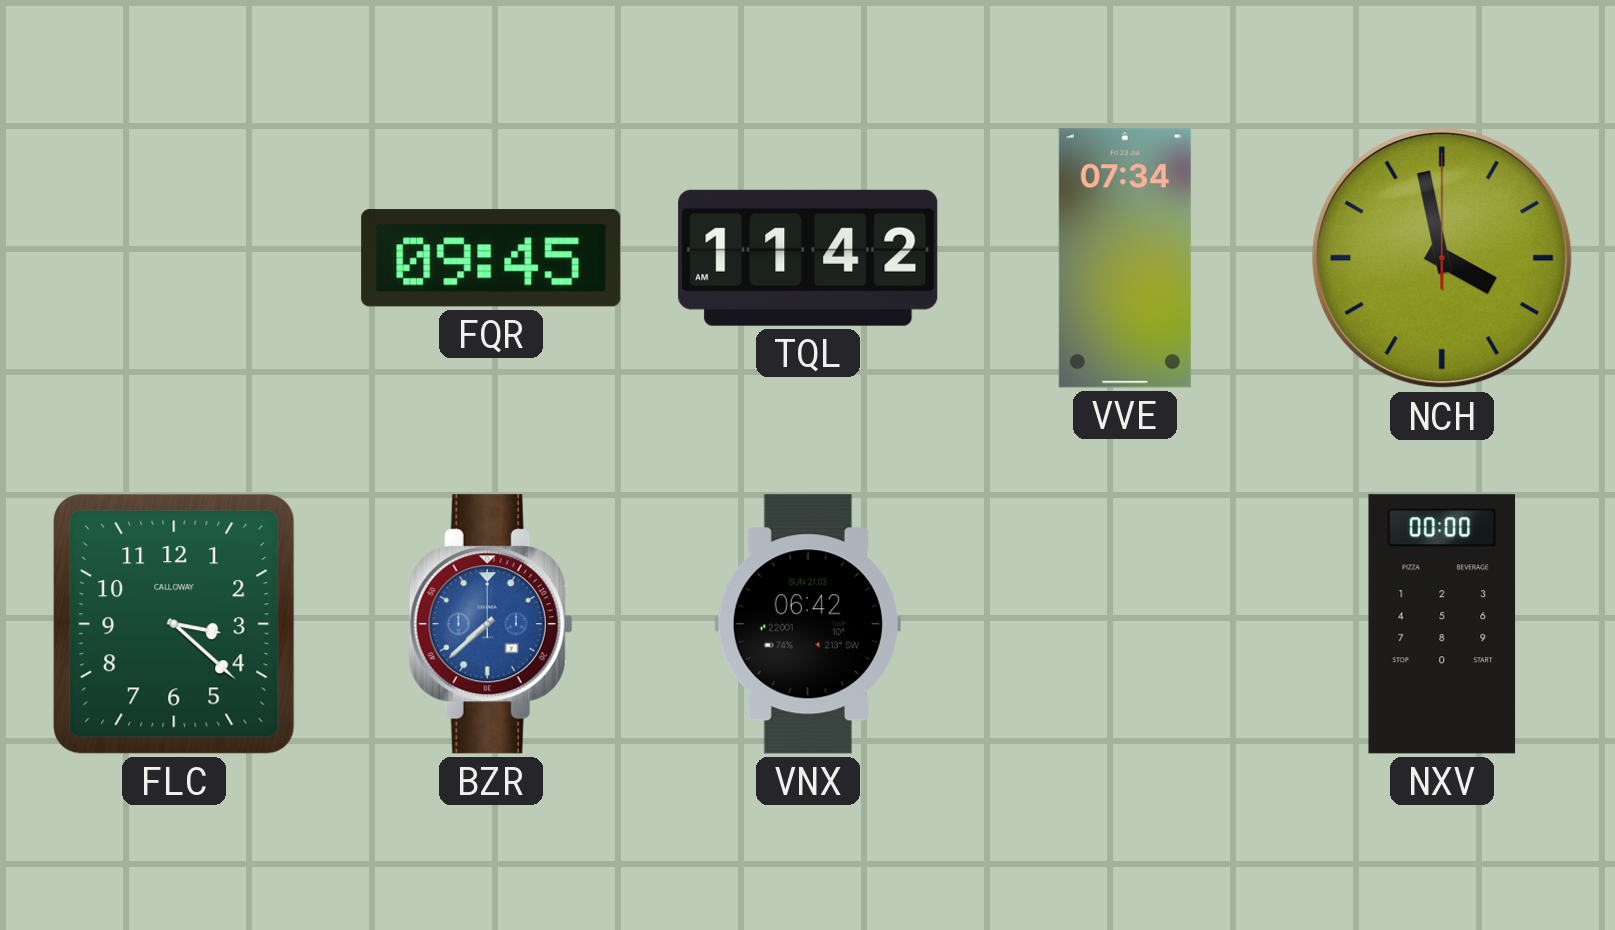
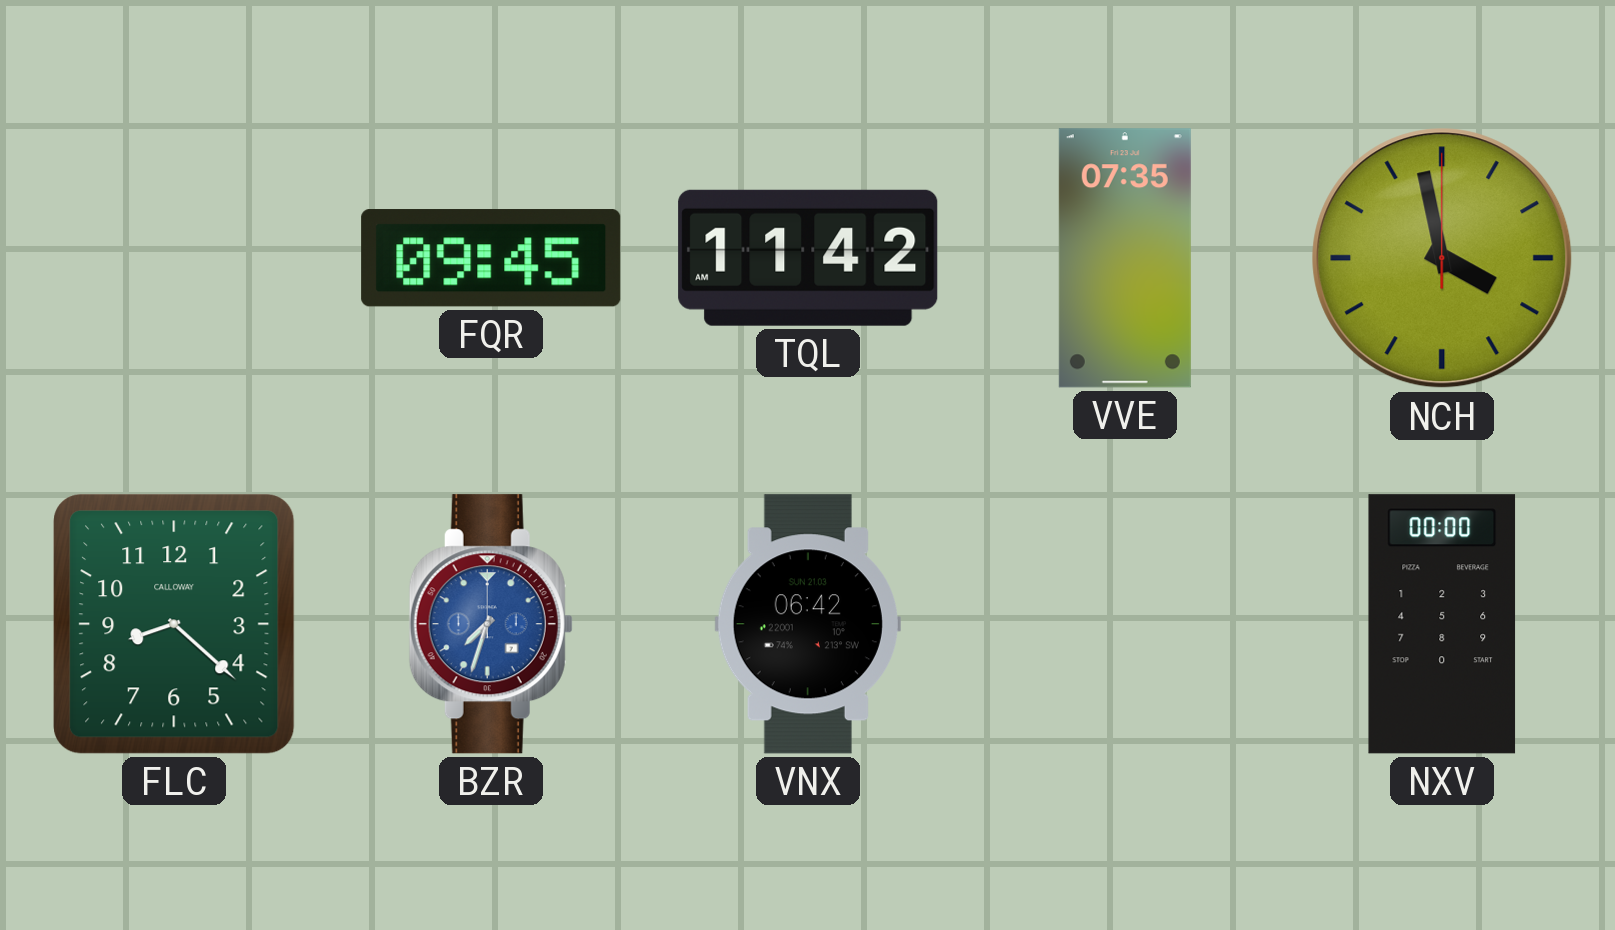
VVE: 07:34 -> 07:35
FLC: 3:22 -> 8:22
BZR: 7:38 -> 7:33
